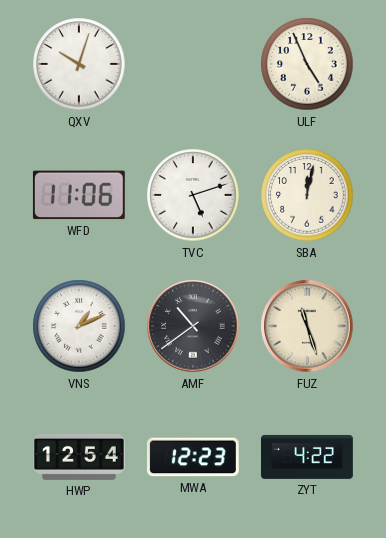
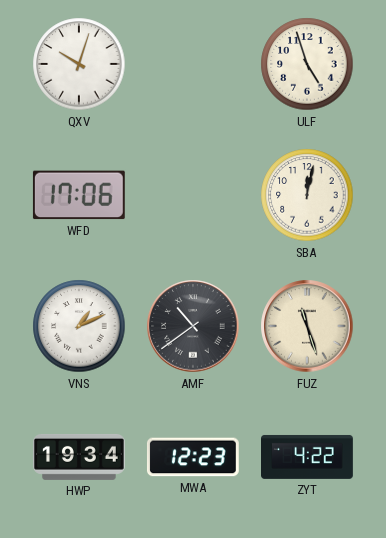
ULF: 4:56 -> 4:57
WFD: 11:06 -> 17:06
TVC: 5:12 -> none
HWP: 12:54 -> 19:34
